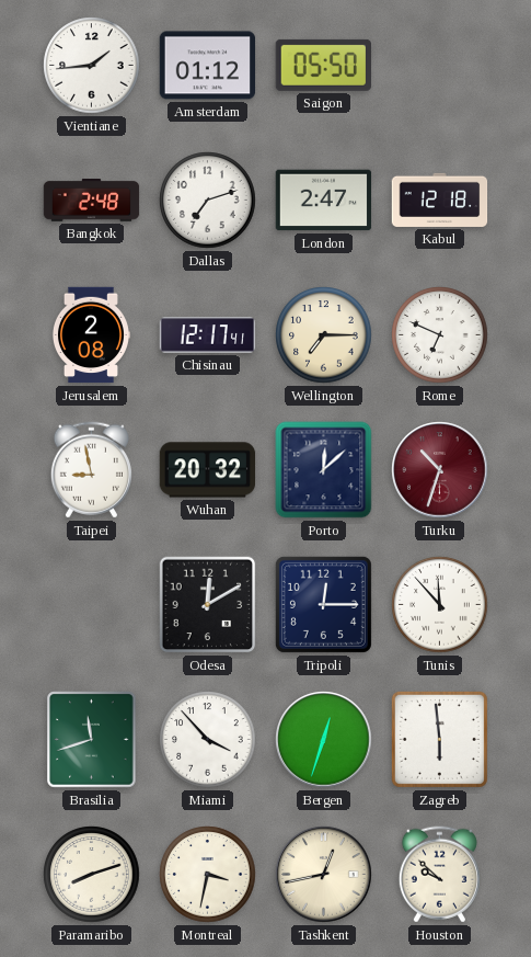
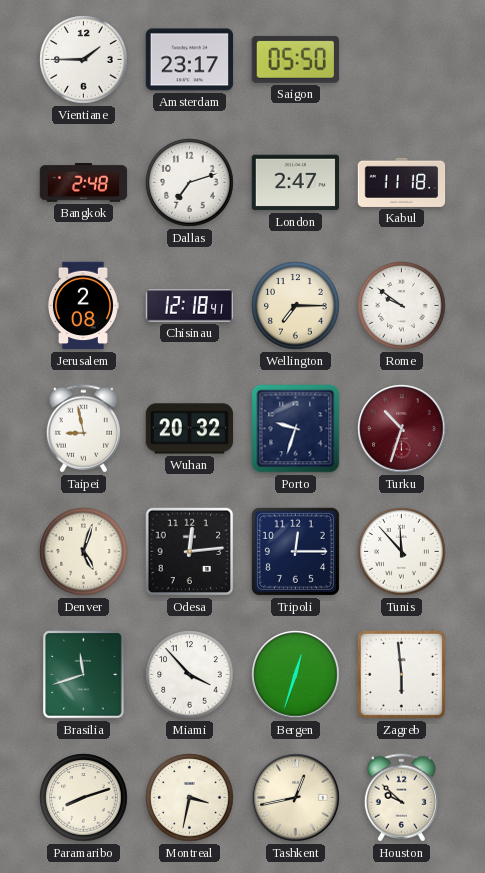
Vientiane: 1:44 -> 1:45
Amsterdam: 01:12 -> 23:17
Kabul: 12:18 -> 11:18
Chisinau: 12:17 -> 12:18
Rome: 6:49 -> 9:51
Porto: 12:08 -> 9:33
Denver: none -> 5:03
Odesa: 12:10 -> 12:14
